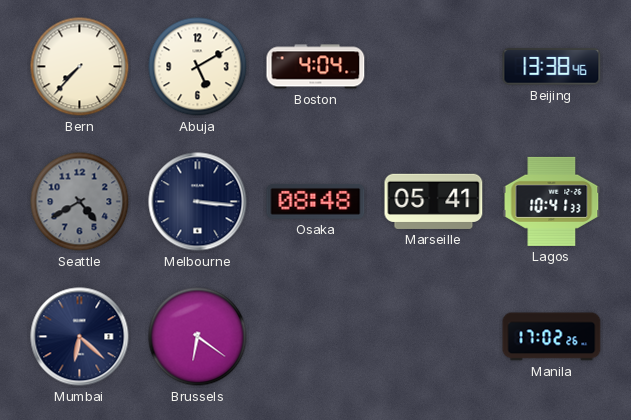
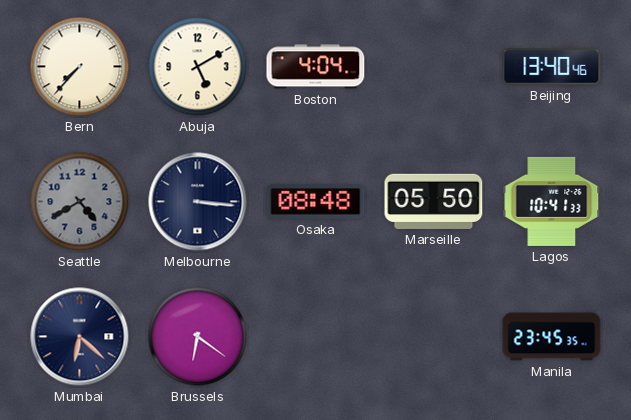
Beijing: 13:38 -> 13:40
Marseille: 05:41 -> 05:50
Manila: 17:02 -> 23:45
